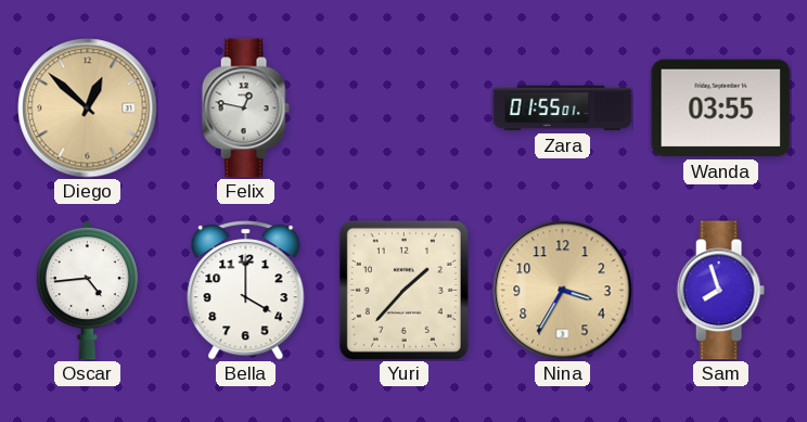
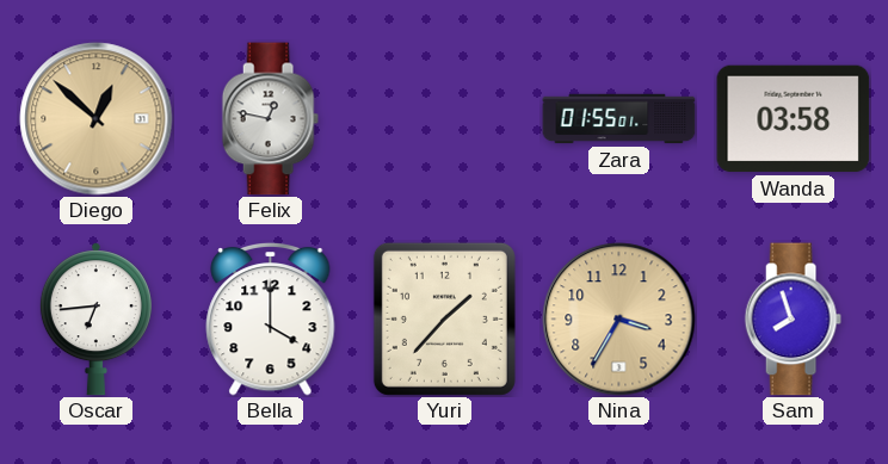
Wanda: 03:55 -> 03:58
Oscar: 4:44 -> 6:44
